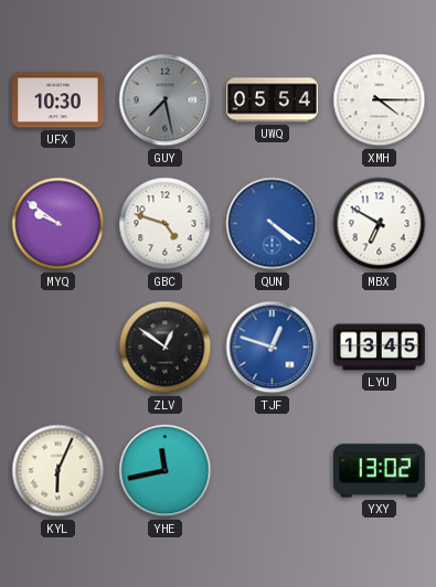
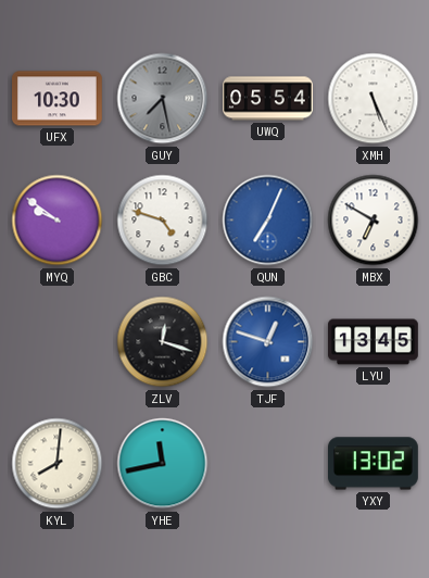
XMH: 4:15 -> 5:26
QUN: 4:21 -> 7:04
ZLV: 12:51 -> 12:18
KYL: 6:04 -> 8:01
